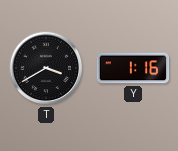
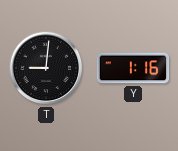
T: 3:40 -> 9:01
